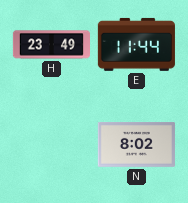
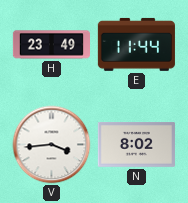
V: none -> 3:44
